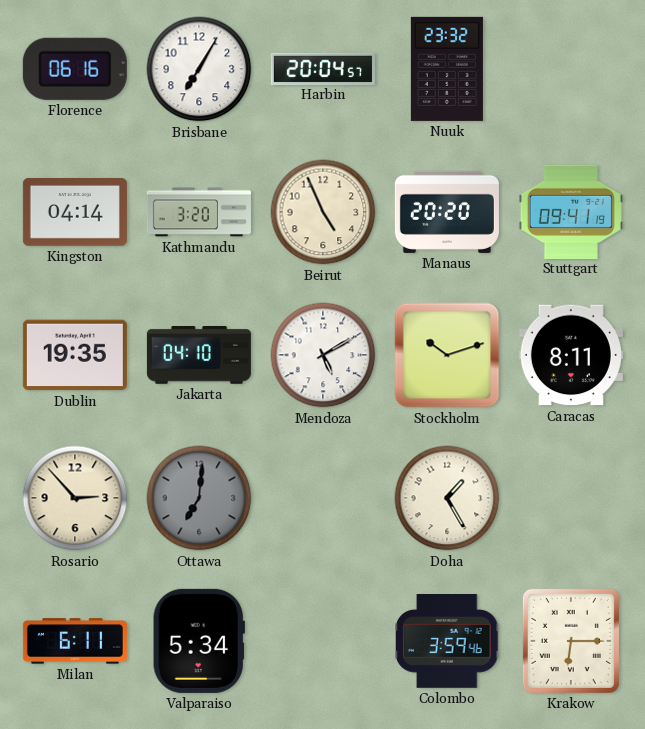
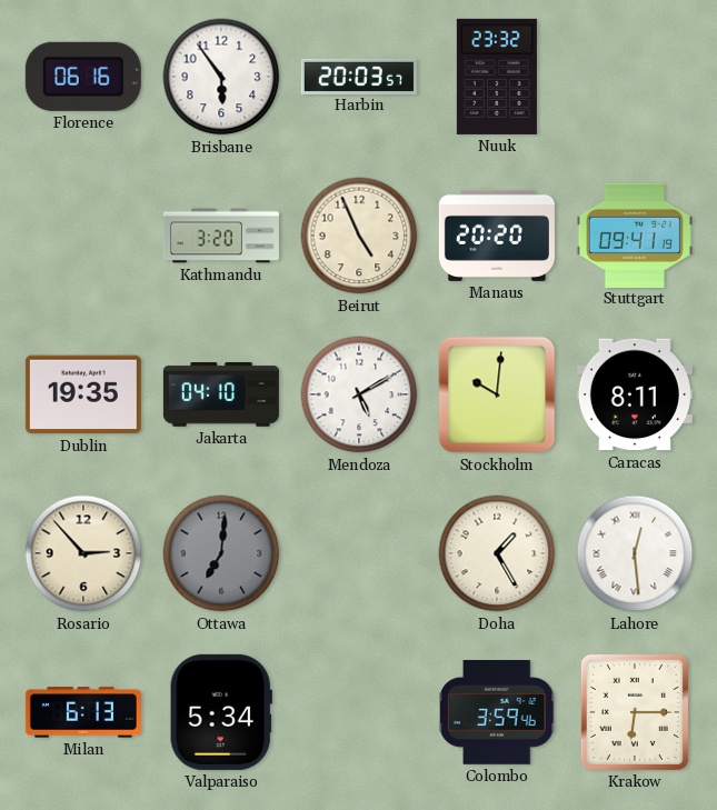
Brisbane: 7:05 -> 5:54
Harbin: 20:04 -> 20:03
Kingston: 04:14 -> none
Stockholm: 10:12 -> 10:01
Lahore: none -> 12:29
Milan: 6:11 -> 6:13
